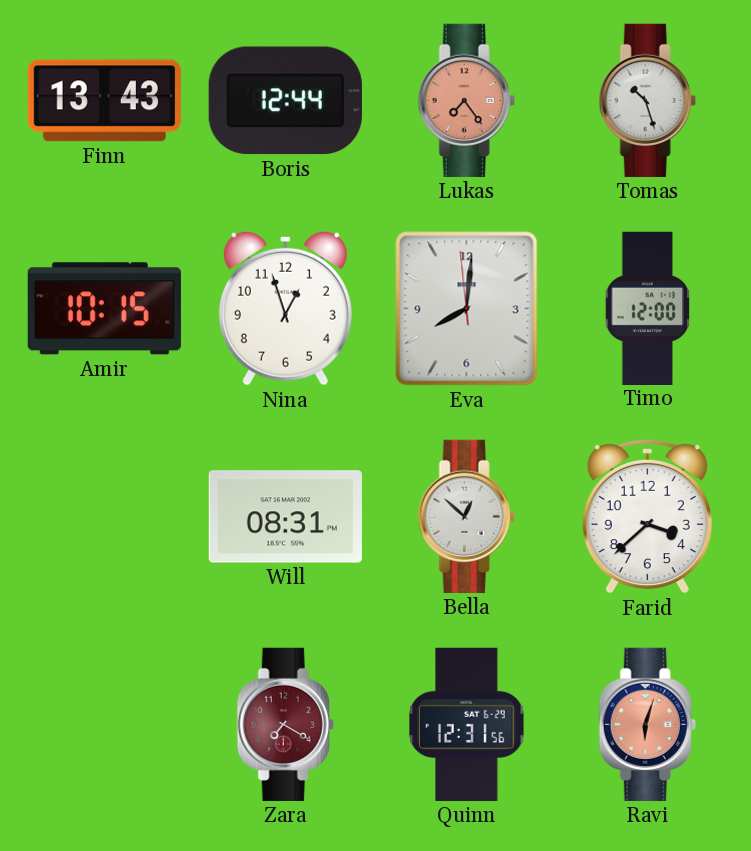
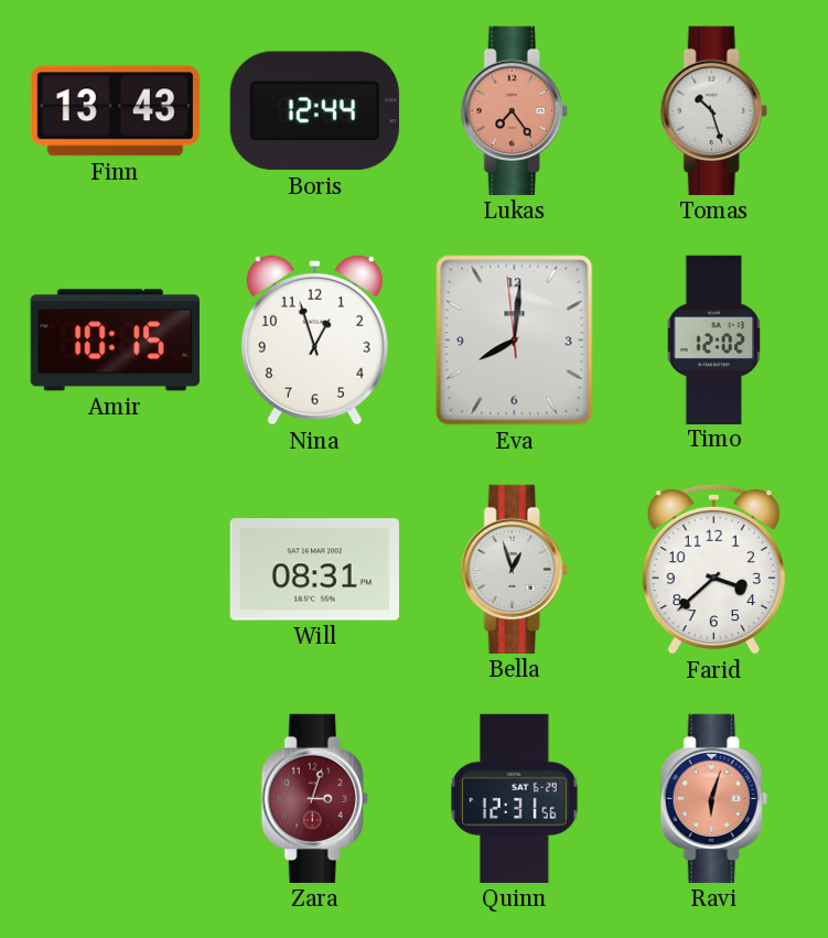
Timo: 12:00 -> 12:02
Bella: 12:52 -> 12:57
Zara: 7:20 -> 3:03
